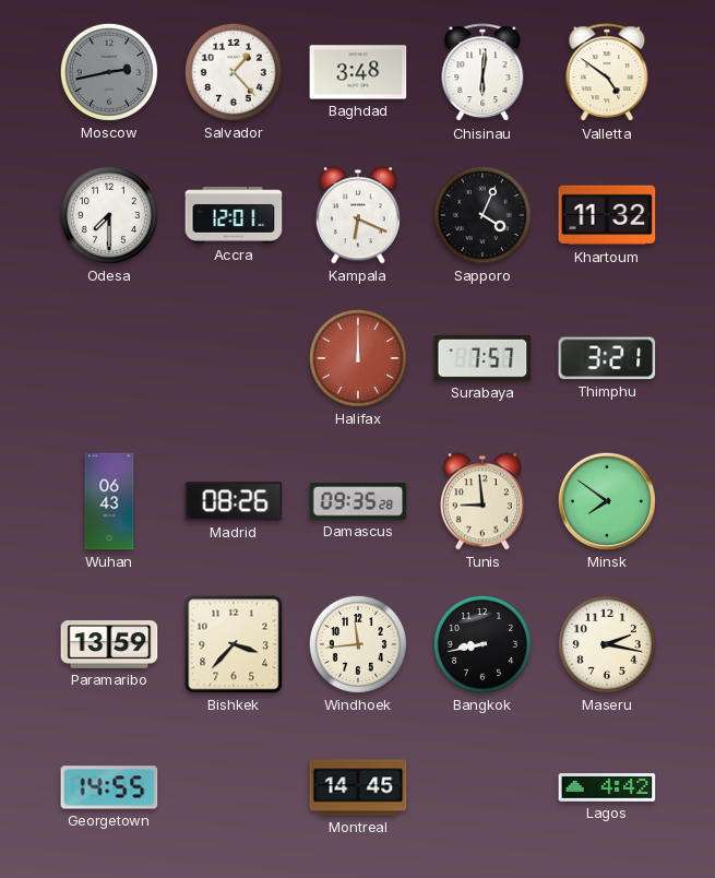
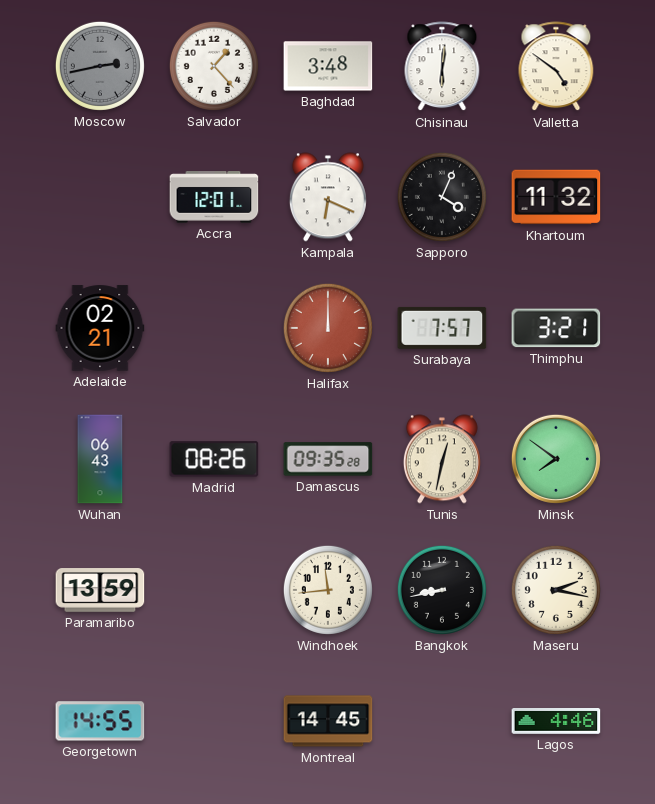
Odesa: 7:30 -> none
Adelaide: none -> 02:21
Tunis: 8:59 -> 12:32
Bishkek: 3:37 -> none
Lagos: 4:42 -> 4:46
